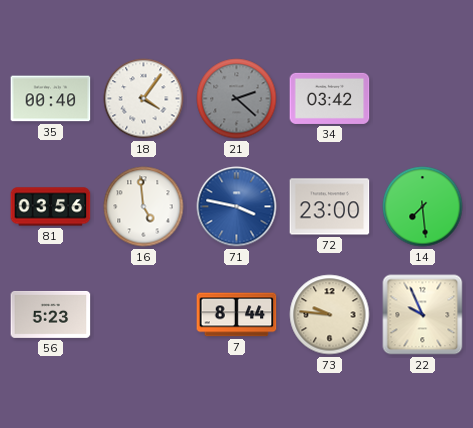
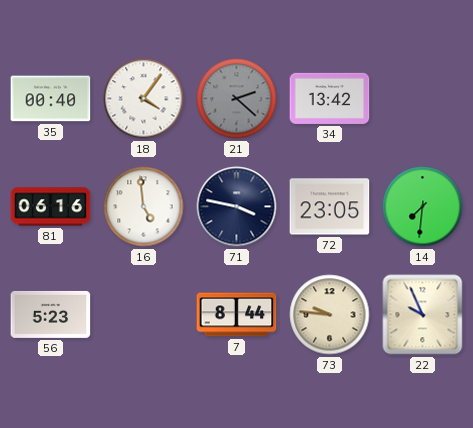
34: 03:42 -> 13:42
81: 03:56 -> 06:16
71 dial: blue -> navy
72: 23:00 -> 23:05
14: 7:29 -> 7:31
